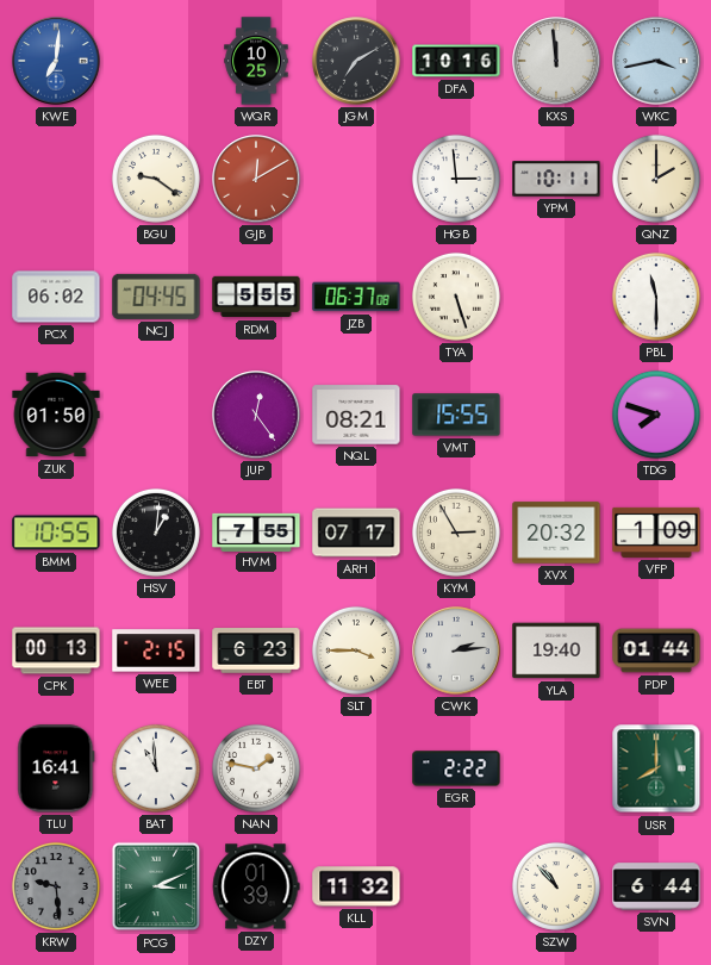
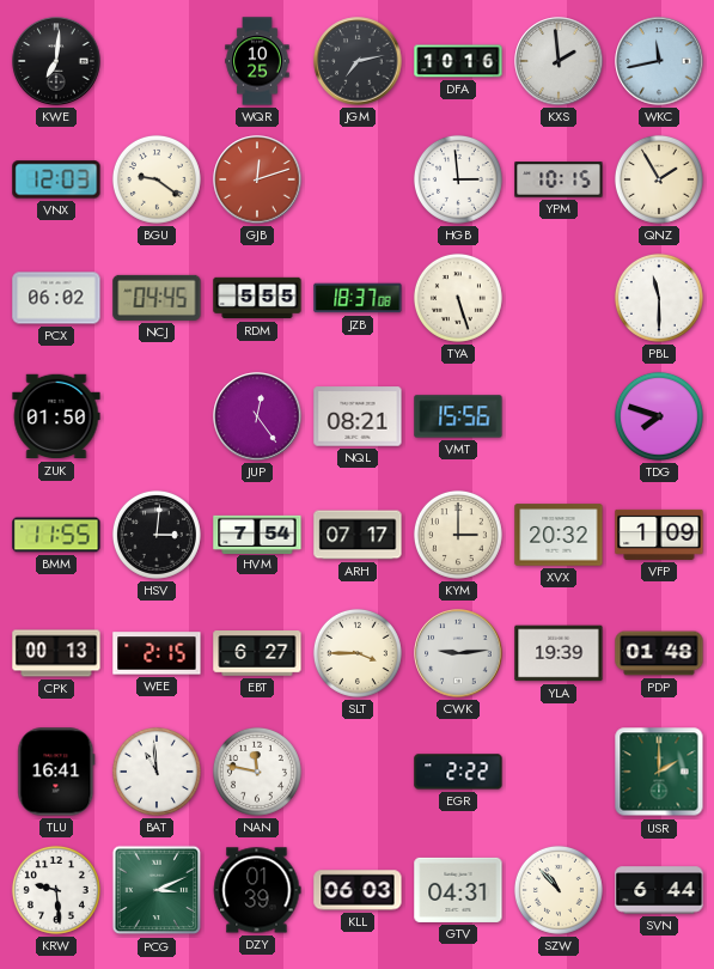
KWE dial: blue -> black
JGM: 7:10 -> 7:13
KXS: 11:59 -> 1:59
WKC: 3:43 -> 11:43
VNX: none -> 12:03
GJB: 12:10 -> 12:12
YPM: 10:11 -> 10:15
QNZ: 2:00 -> 1:55
JZB: 06:37 -> 18:37
VMT: 15:55 -> 15:56
BMM: 10:55 -> 11:55
HSV: 1:01 -> 3:01
HVM: 7:55 -> 7:54
KYM: 2:55 -> 3:00
EBT: 6:23 -> 6:27
CWK: 2:14 -> 9:14
YLA: 19:40 -> 19:39
PDP: 01:44 -> 01:48
NAN: 1:47 -> 11:47
USR: 8:00 -> 2:00
KRW dial: grey -> white
KLL: 11:32 -> 06:03
GTV: none -> 04:31
